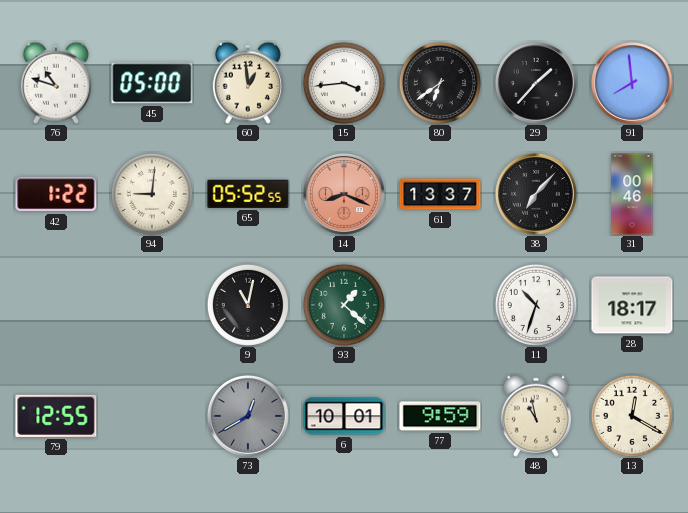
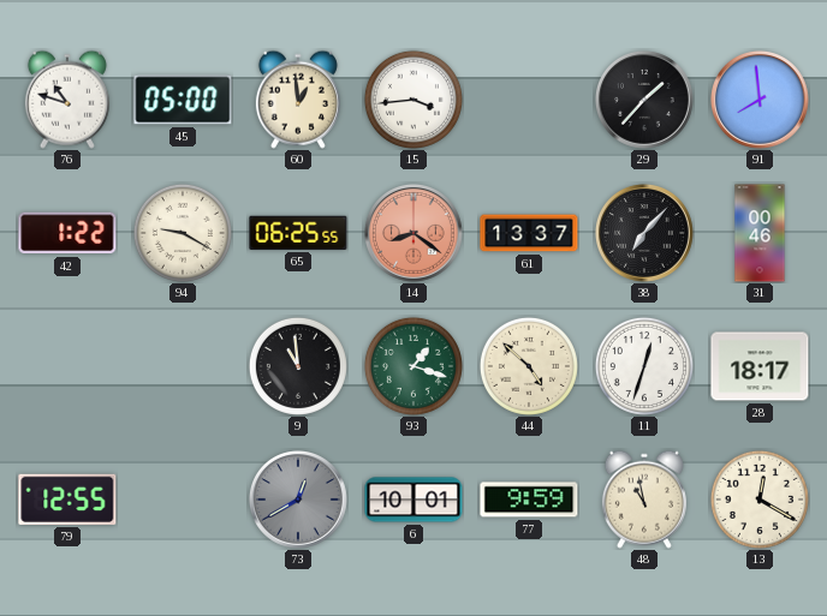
80: 6:39 -> none
94: 9:01 -> 9:20
65: 05:52 -> 06:25
14: 8:19 -> 8:21
9: 11:02 -> 10:59
93: 1:22 -> 1:18
44: none -> 4:52
11: 10:33 -> 12:33
